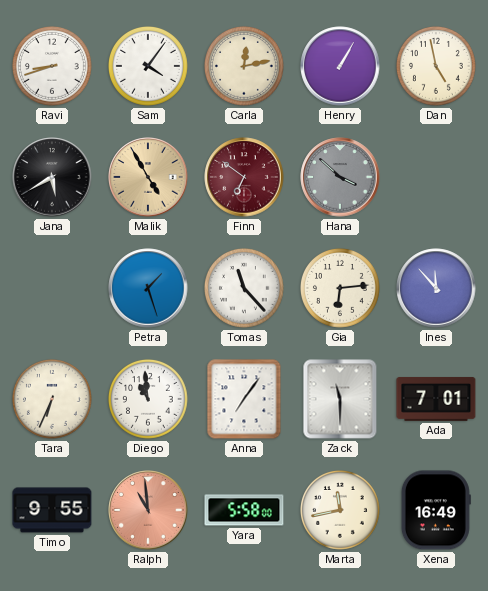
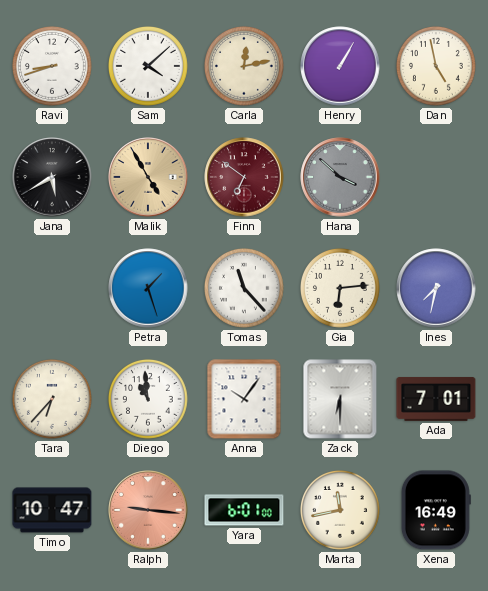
Sam: 4:06 -> 4:08
Ines: 11:53 -> 7:32
Tara: 6:34 -> 6:37
Anna: 7:06 -> 10:06
Zack: 11:30 -> 6:30
Timo: 9:55 -> 10:47
Ralph: 10:59 -> 9:16
Yara: 5:58 -> 6:01
